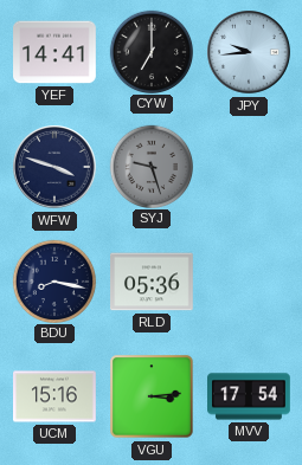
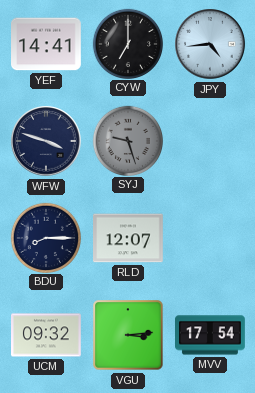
JPY: 9:44 -> 4:44
BDU: 8:17 -> 8:15
RLD: 05:36 -> 12:07
UCM: 15:16 -> 09:32
